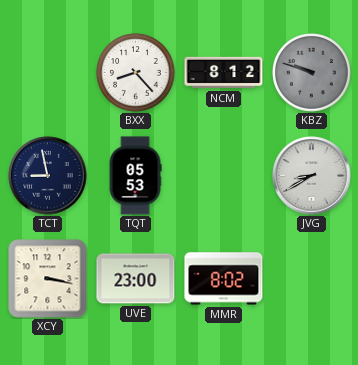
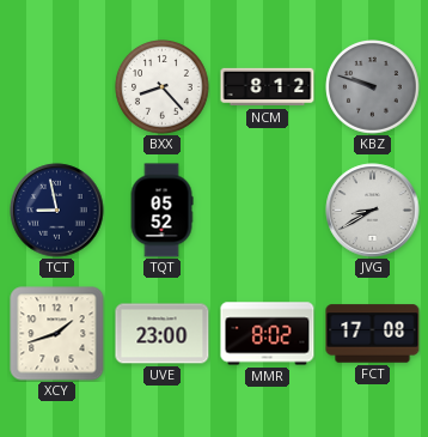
TQT: 05:53 -> 05:52
XCY: 3:17 -> 1:42
FCT: none -> 17:08
